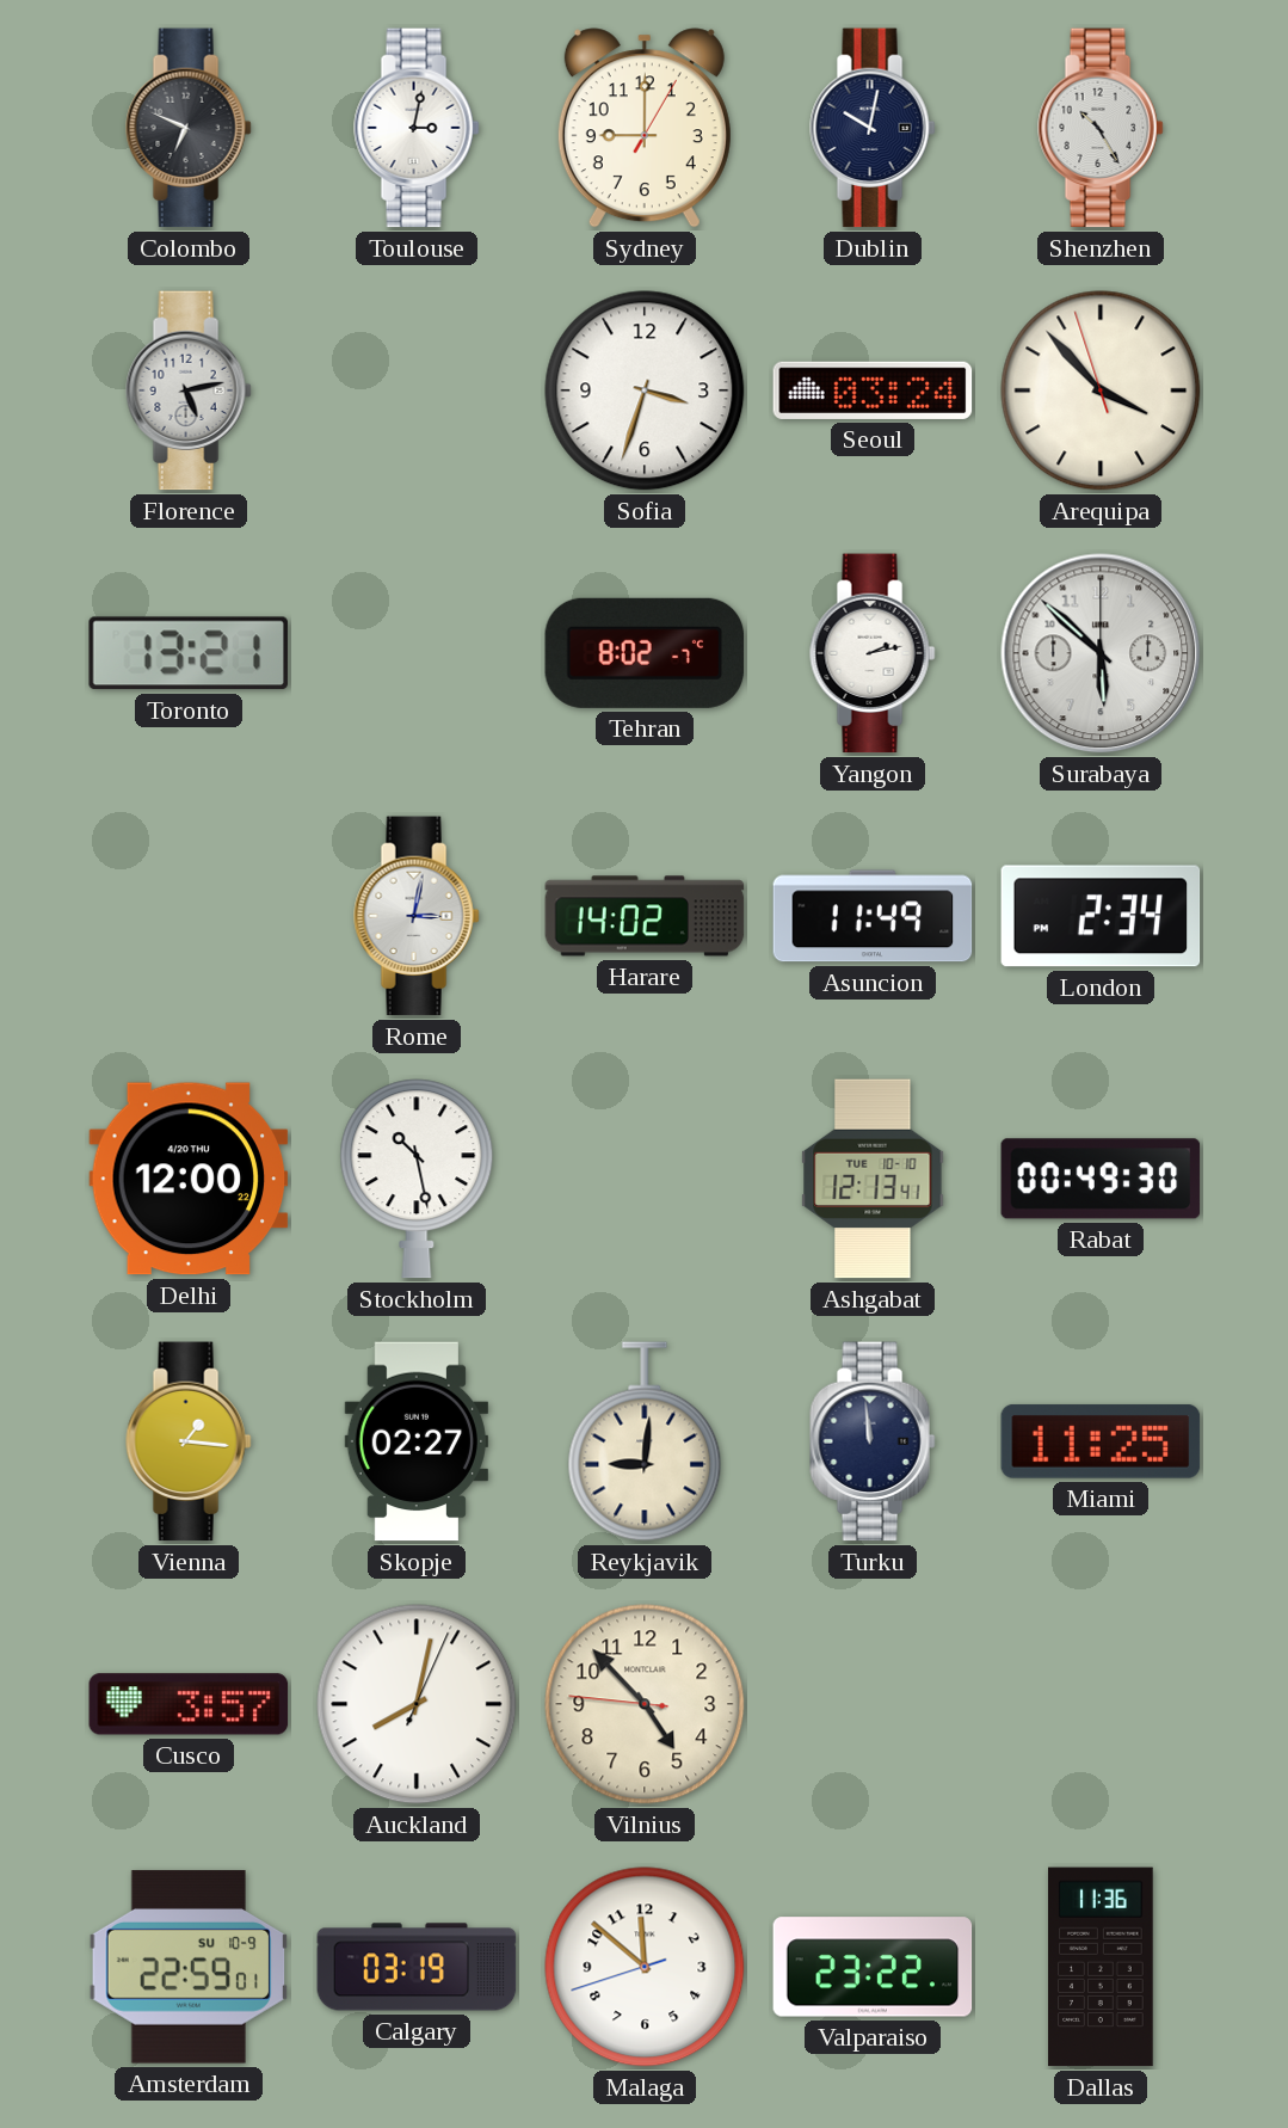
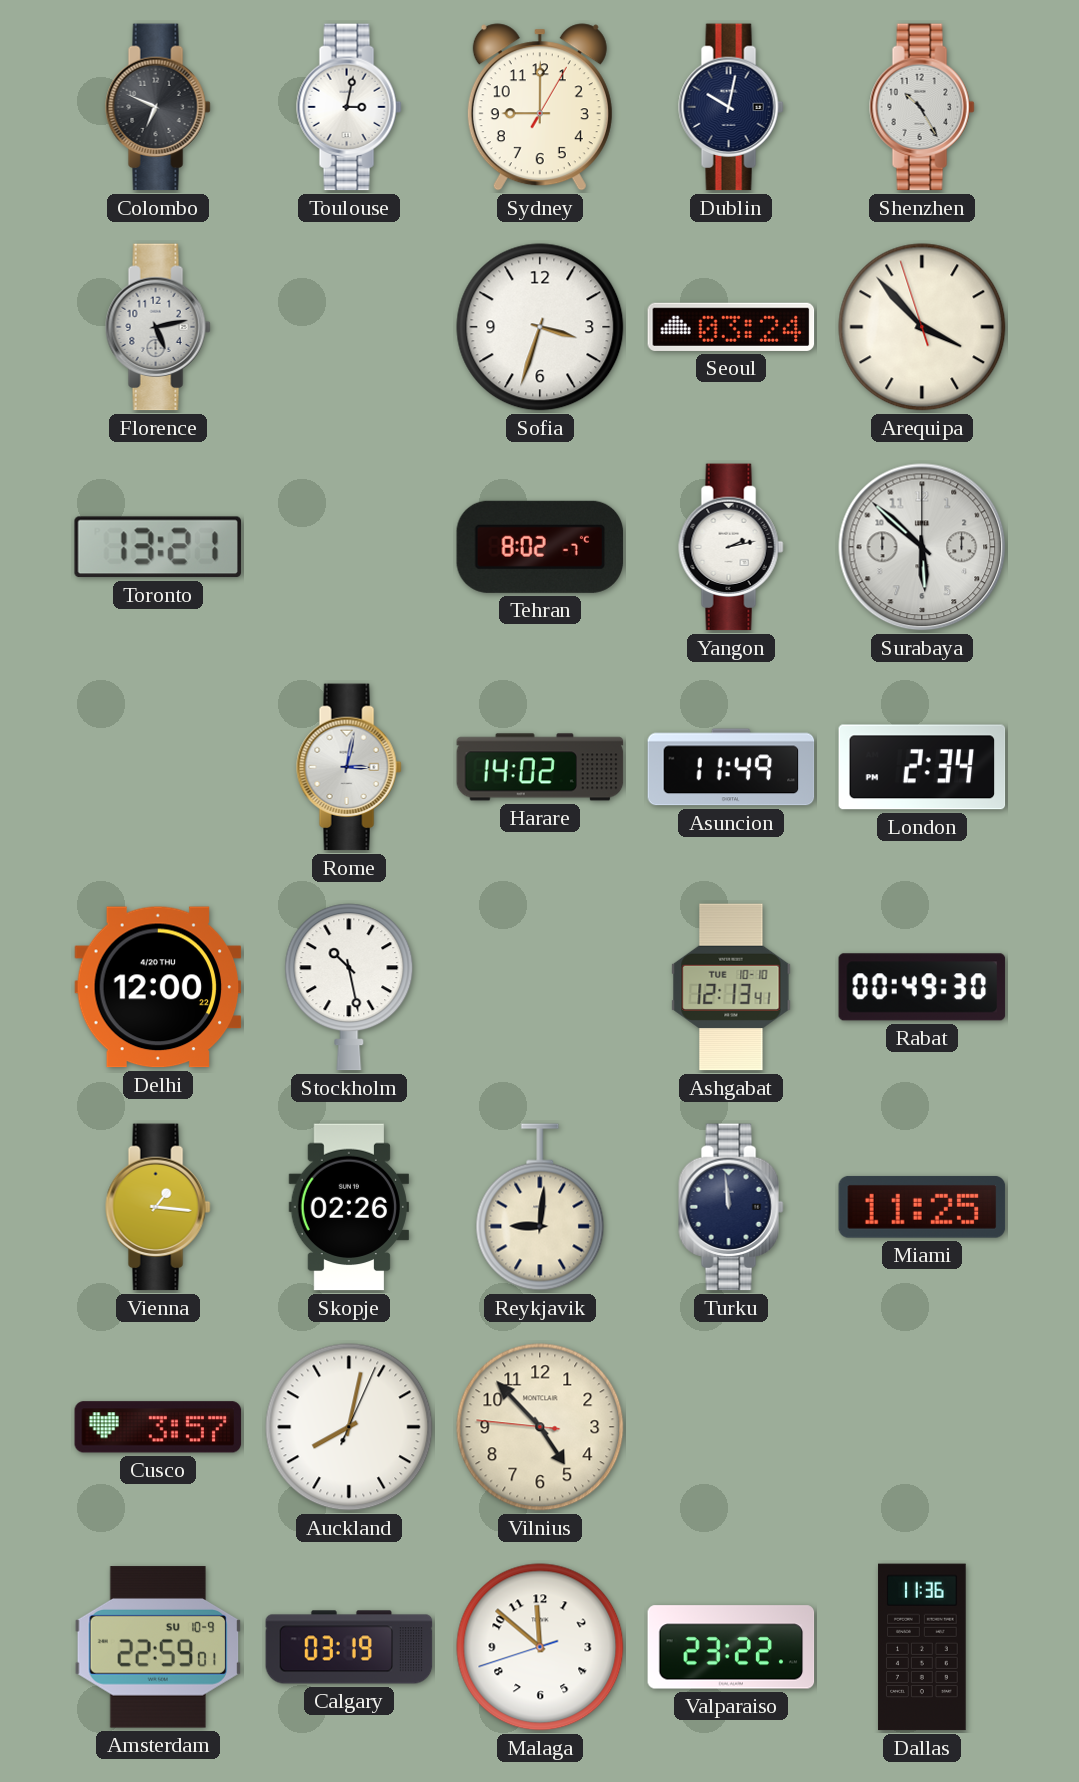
Skopje: 02:27 -> 02:26
